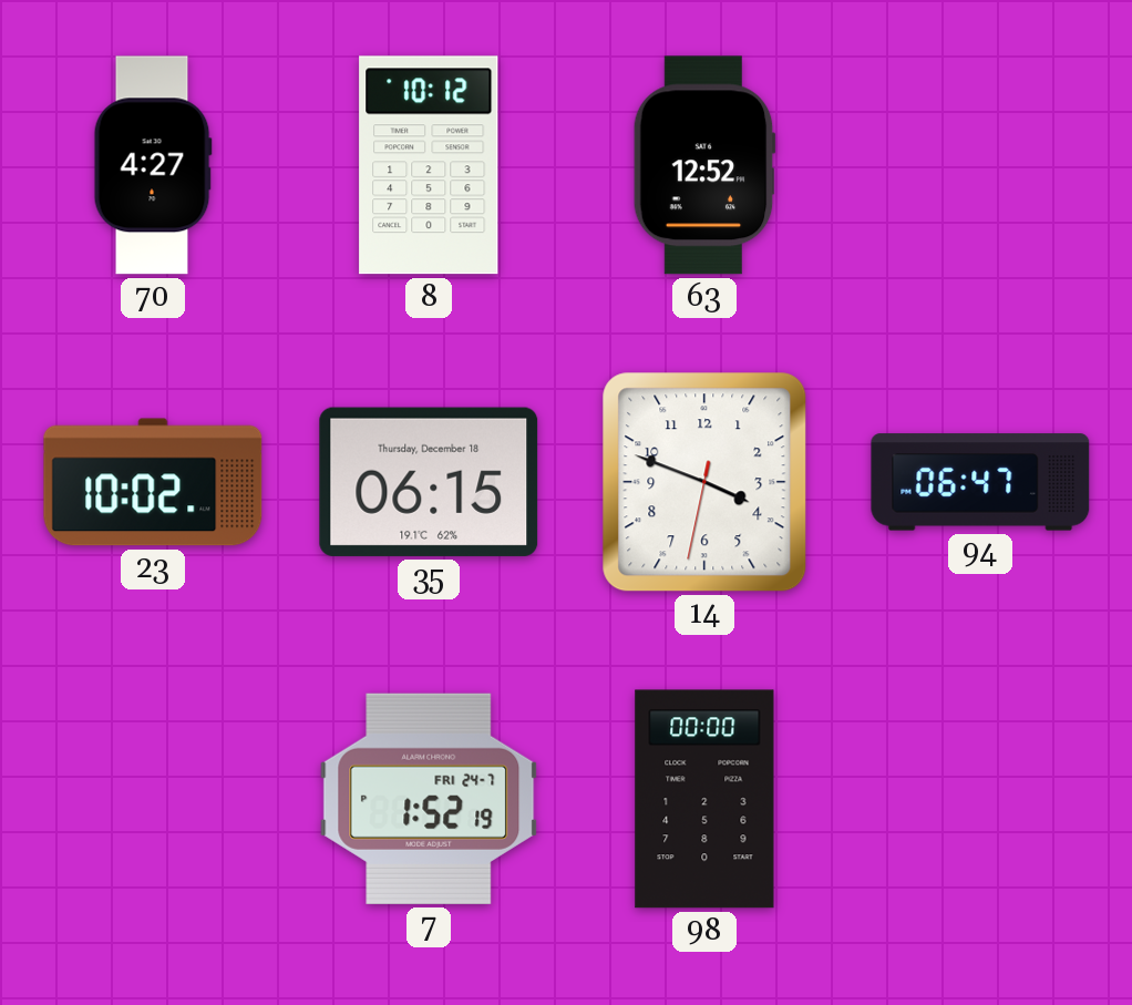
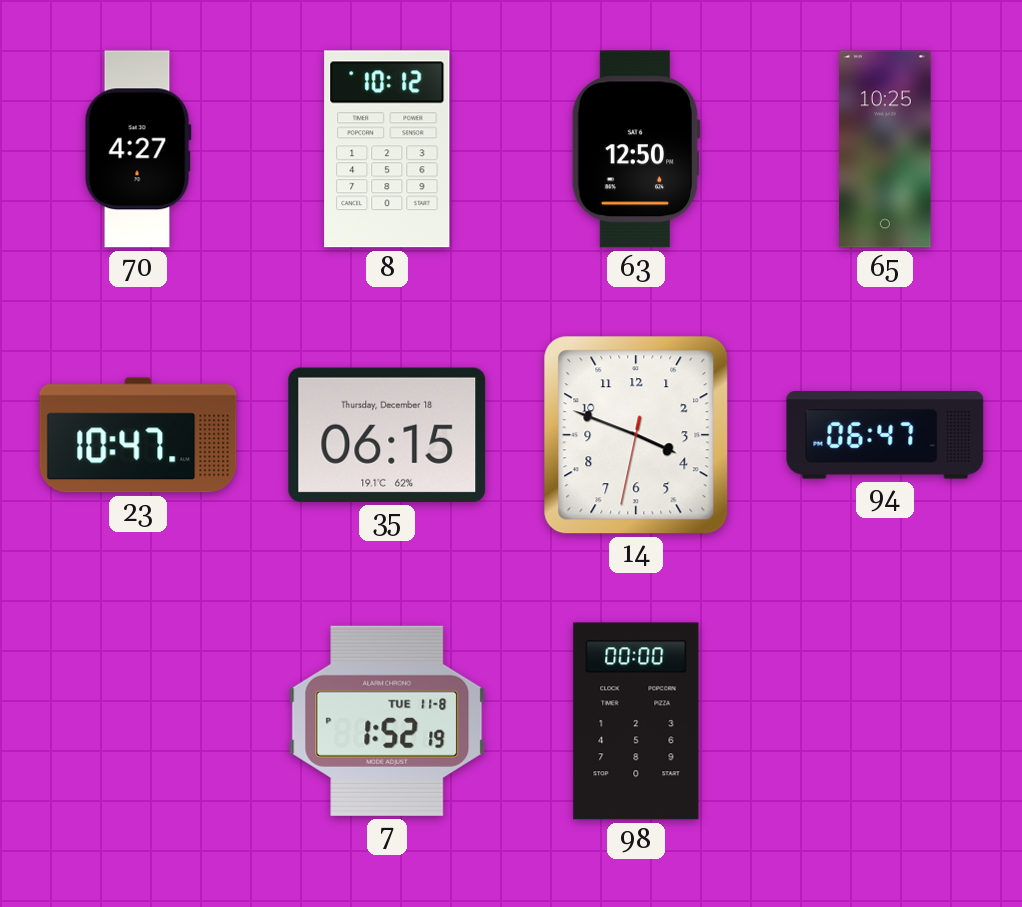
63: 12:52 -> 12:50
65: none -> 10:25
23: 10:02 -> 10:47
7 date: FRI 24-7 -> TUE 11-8
